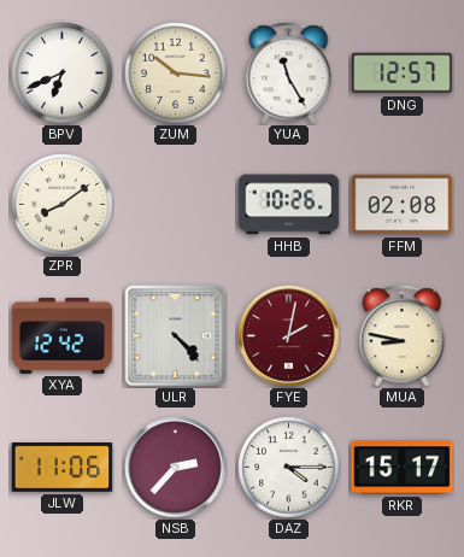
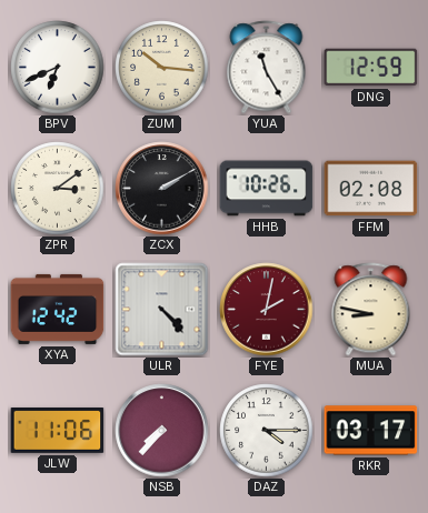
DNG: 12:57 -> 12:59
ZPR: 8:09 -> 3:09
ZCX: none -> 2:10
NSB: 2:37 -> 7:37
RKR: 15:17 -> 03:17
